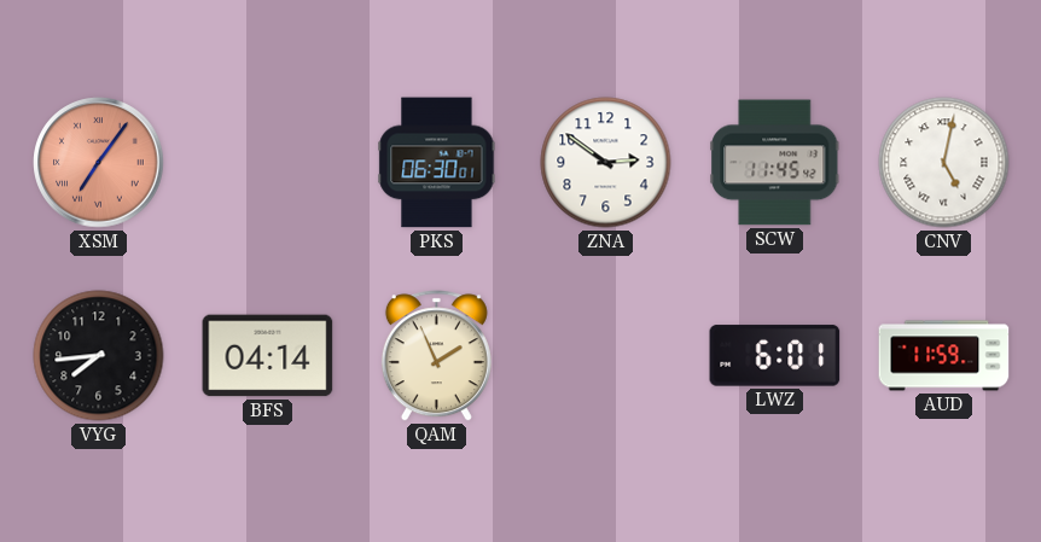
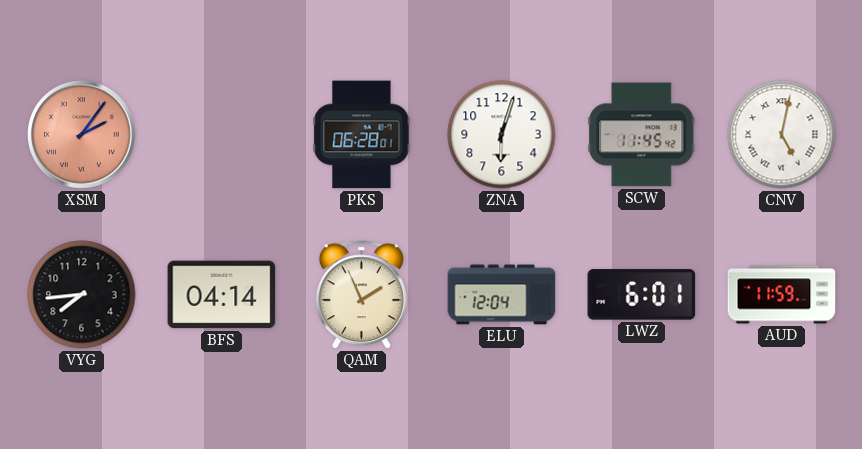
XSM: 7:06 -> 2:06
PKS: 06:30 -> 06:28
ZNA: 2:51 -> 6:03
ELU: none -> 12:04
